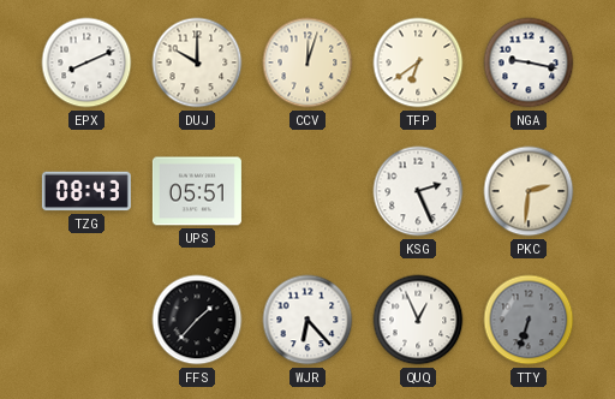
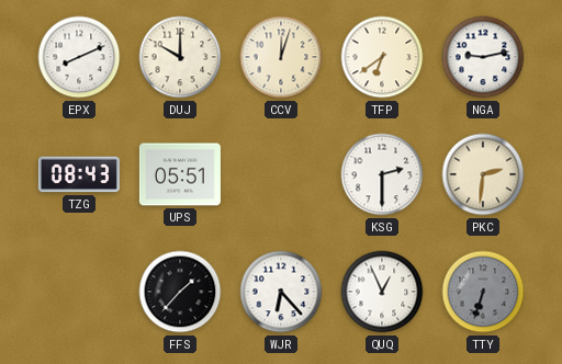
NGA: 9:17 -> 9:13
KSG: 2:26 -> 2:30
